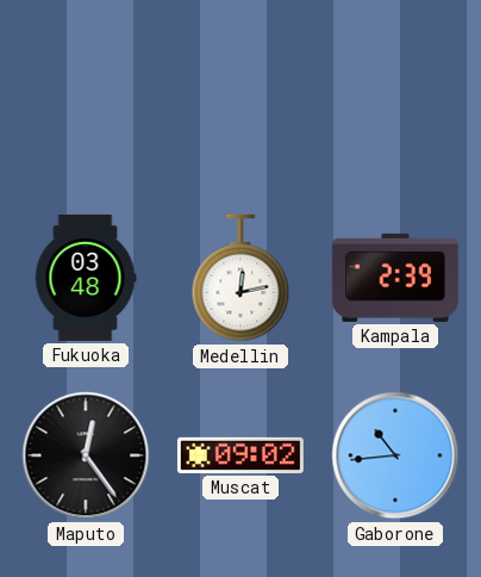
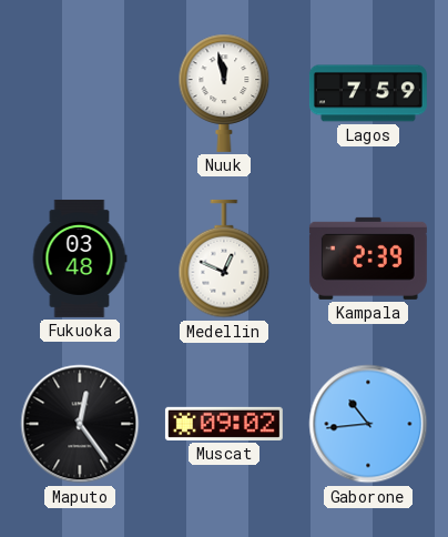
Nuuk: none -> 11:58
Lagos: none -> 7:59
Medellin: 12:13 -> 12:49
